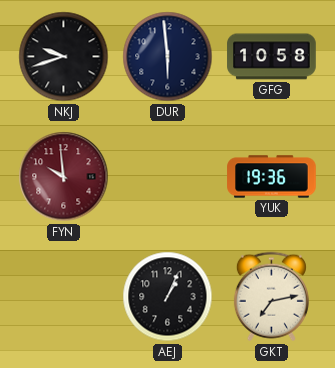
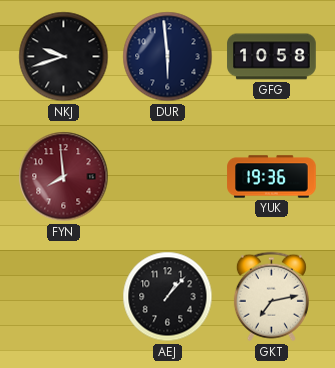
FYN: 9:59 -> 7:59
AEJ: 1:04 -> 1:07
